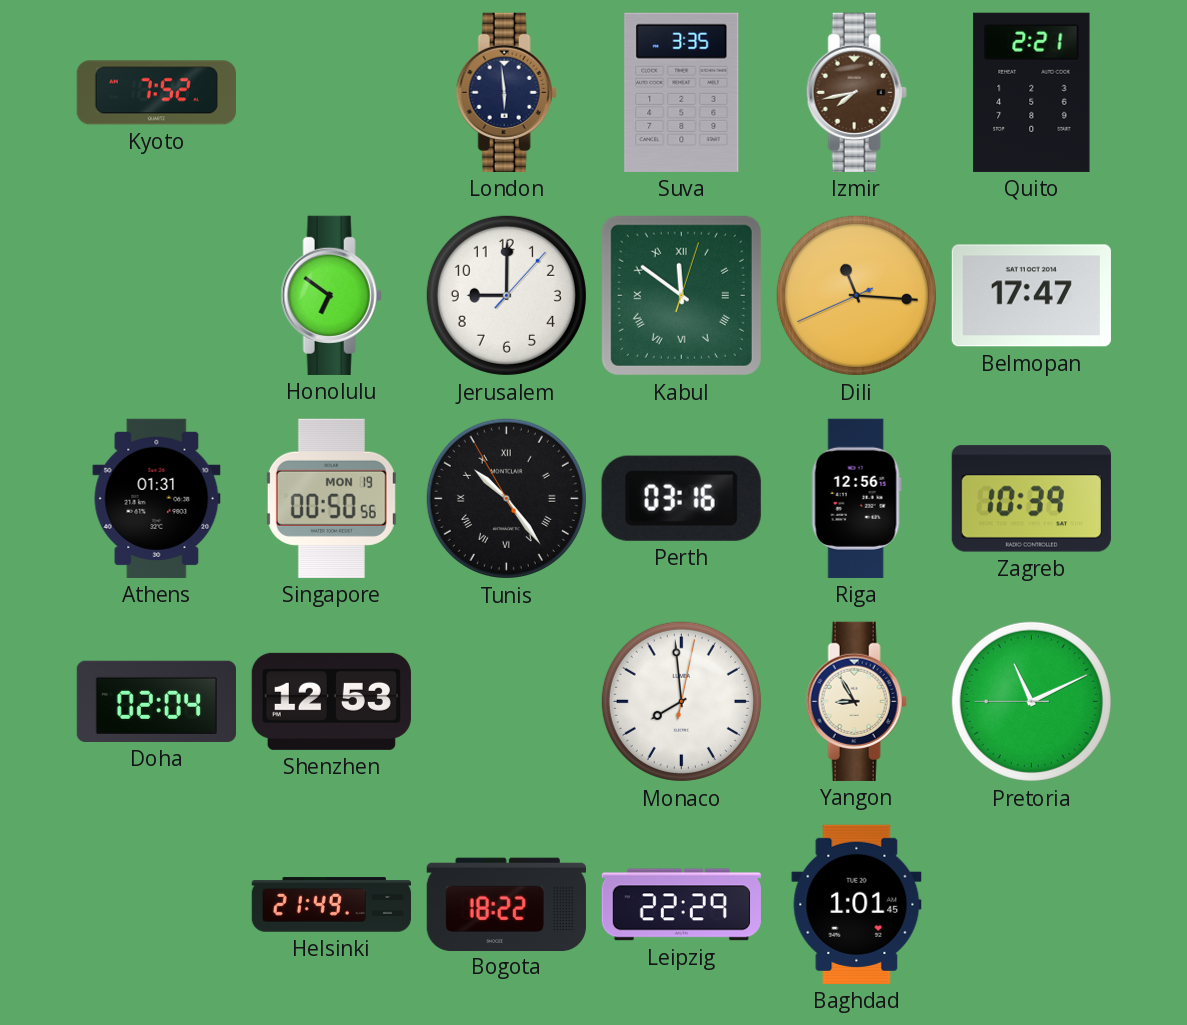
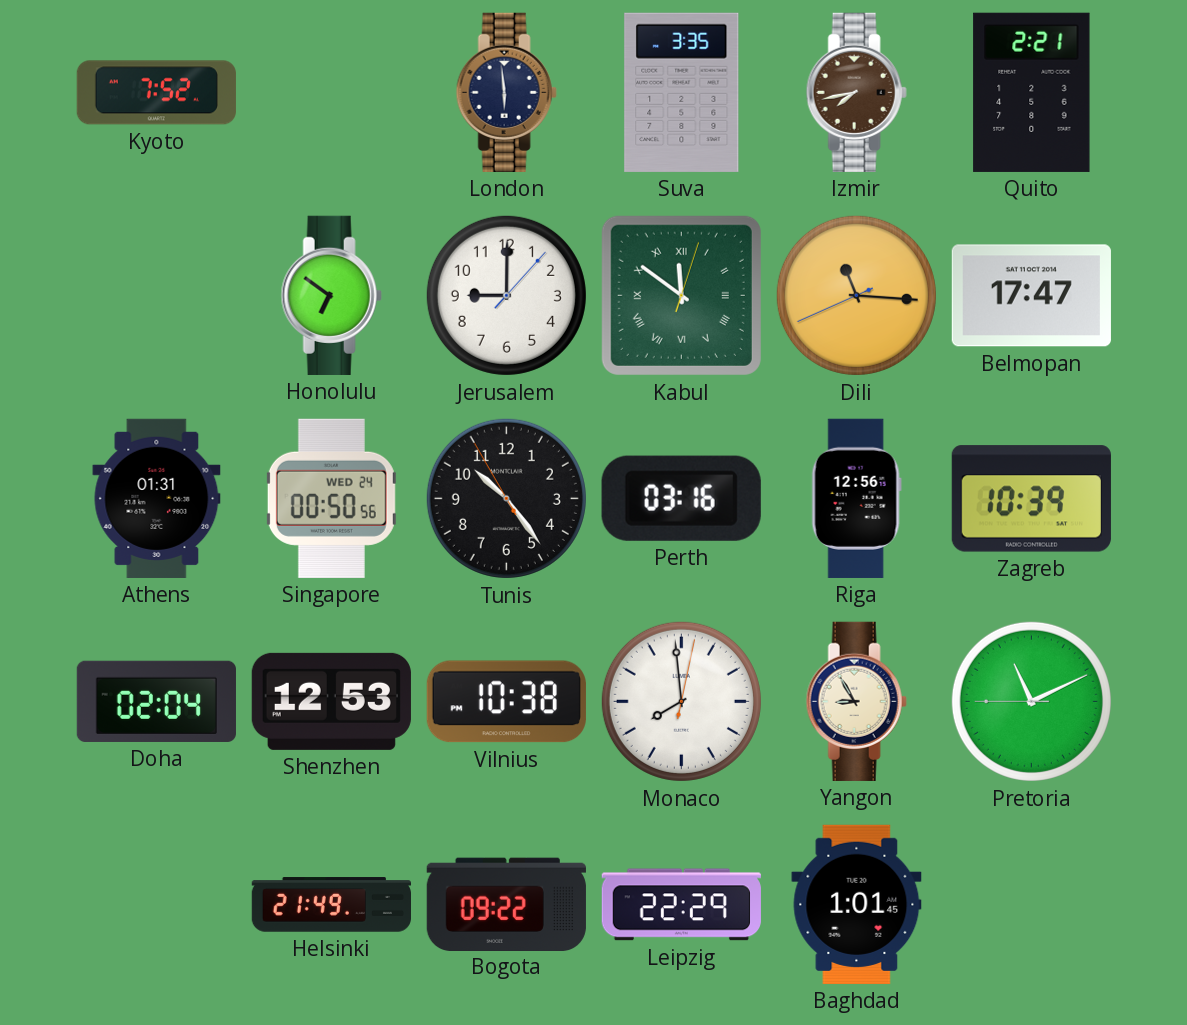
Singapore date: MON 19 -> WED 24
Tunis numerals: Roman -> Arabic
Vilnius: none -> 10:38
Bogota: 18:22 -> 09:22
